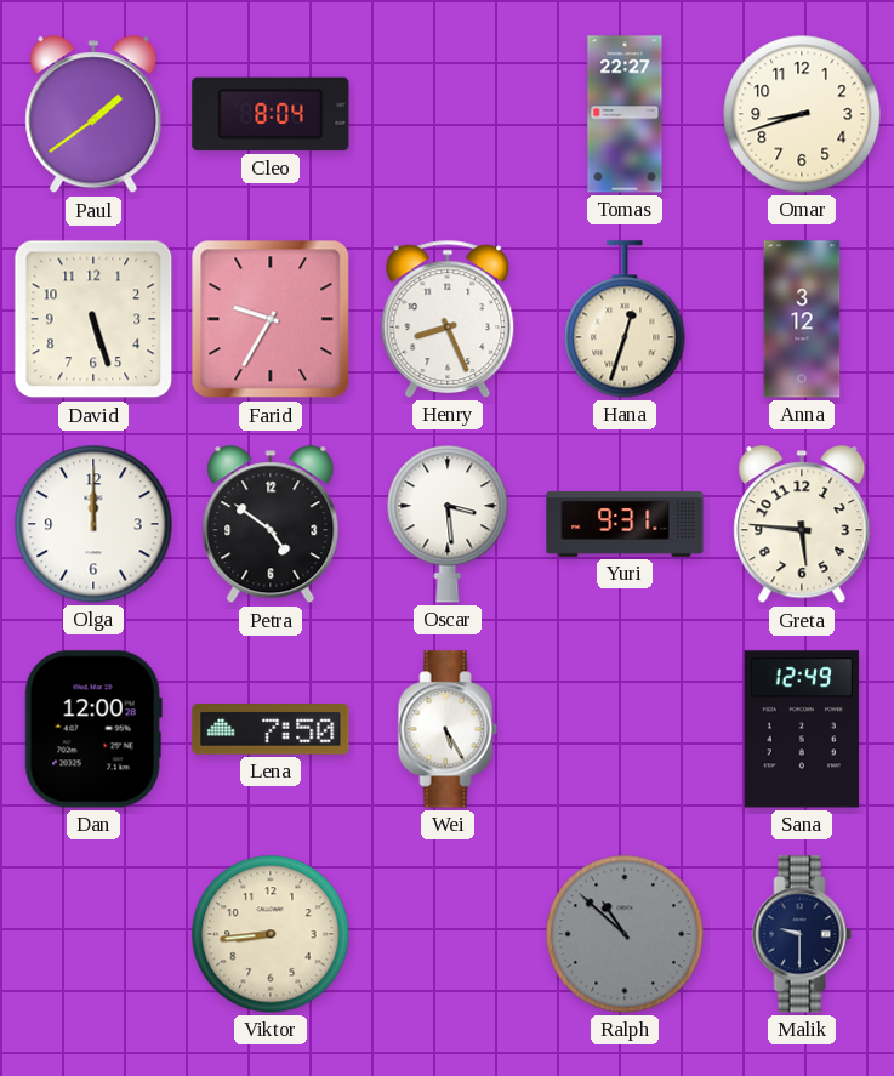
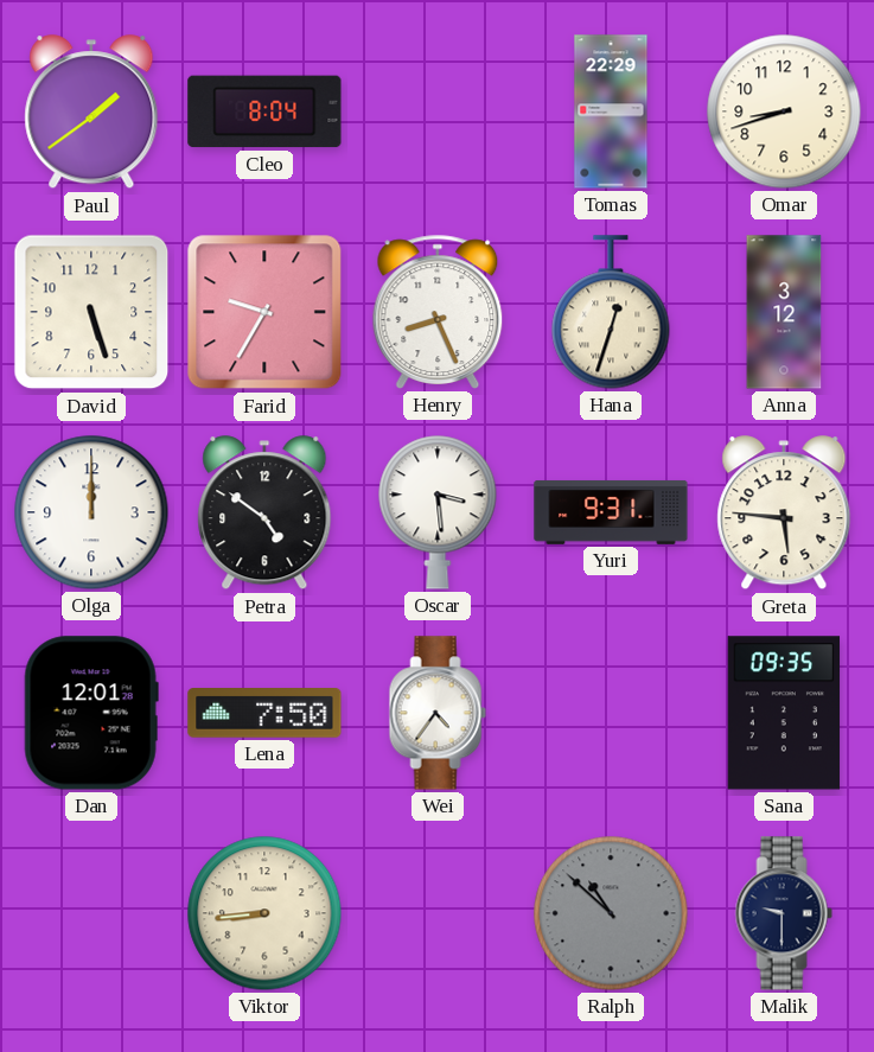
Tomas: 22:27 -> 22:29
Dan: 12:00 -> 12:01
Wei: 5:25 -> 4:36
Sana: 12:49 -> 09:35
